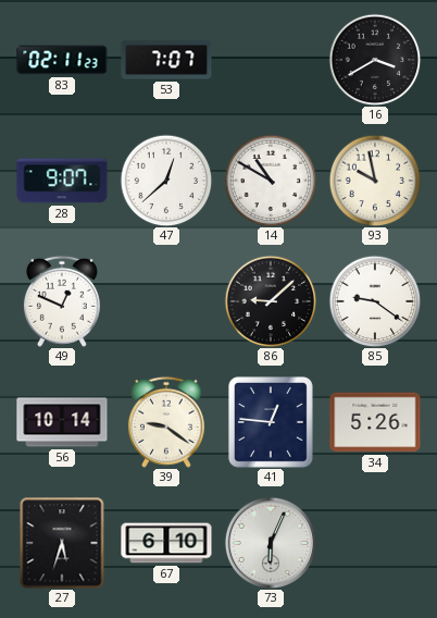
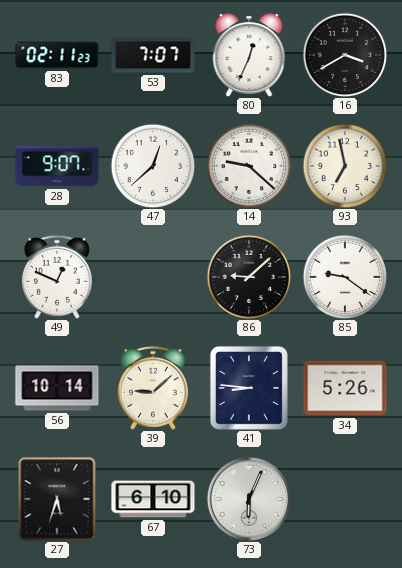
80: none -> 12:34
14: 10:50 -> 9:22
93: 9:58 -> 6:58
39: 9:21 -> 9:08
41: 12:46 -> 8:46
